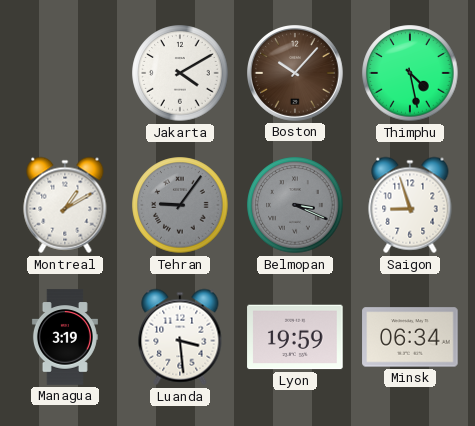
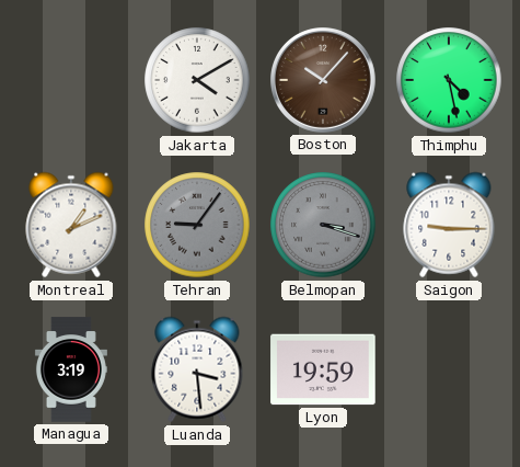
Montreal: 1:10 -> 1:11
Belmopan: 3:19 -> 3:18
Saigon: 8:57 -> 9:15
Minsk: 06:34 -> none
